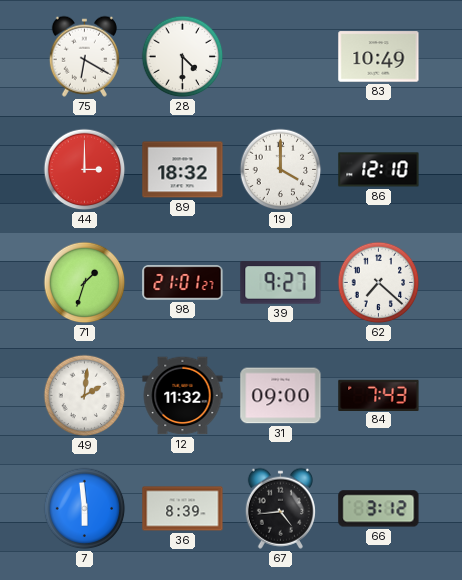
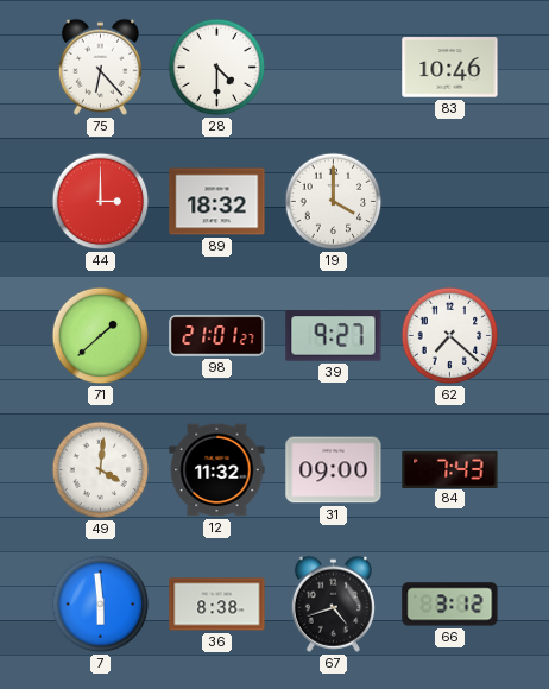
75: 6:20 -> 6:23
83: 10:49 -> 10:46
86: 12:10 -> none
71: 1:33 -> 1:38
49: 2:01 -> 4:01
36: 8:39 -> 8:38
67: 4:44 -> 4:42
